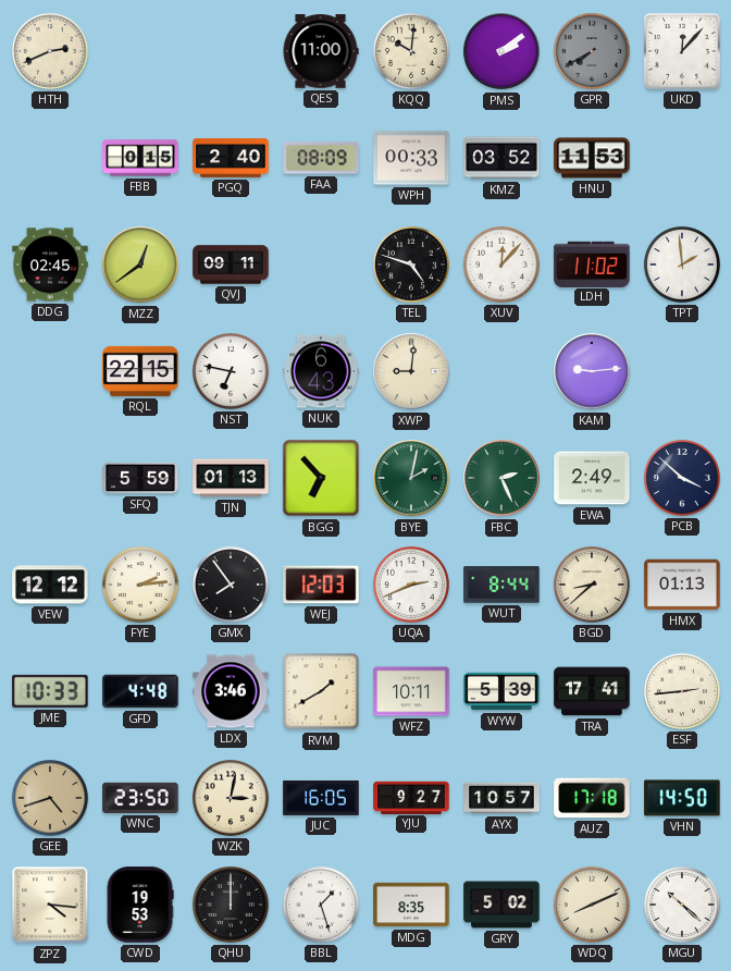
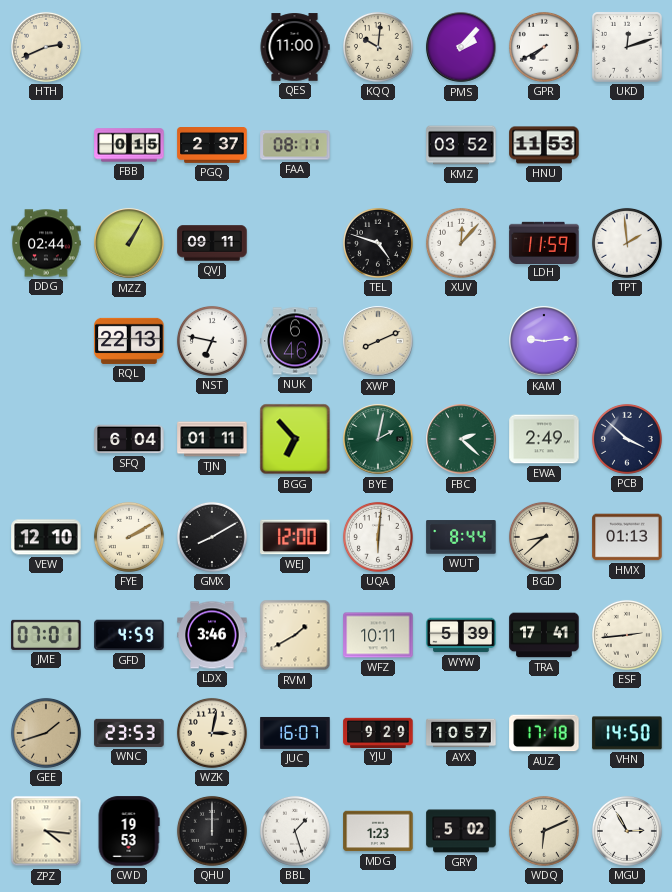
PMS: 2:09 -> 2:07
GPR dial: grey -> white
UKD: 12:07 -> 12:12
PGQ: 2:40 -> 2:37
FAA: 08:09 -> 08:11
WPH: 00:33 -> none
DDG: 02:45 -> 02:44
MZZ: 12:39 -> 1:05
LDH: 11:02 -> 11:59
RQL: 22:15 -> 22:13
NUK: 6:43 -> 6:46
XWP: 9:01 -> 8:11
SFQ: 5:59 -> 6:04
TJN: 01:13 -> 01:11
FBC: 2:26 -> 2:22
VEW: 12:12 -> 12:10
FYE: 2:14 -> 2:10
GMX: 7:54 -> 8:10
WEJ: 12:03 -> 12:00
UQA: 2:41 -> 6:01
JME: 10:33 -> 07:01
GFD: 4:48 -> 4:59
GEE: 4:42 -> 1:42
WNC: 23:50 -> 23:53
JUC: 16:05 -> 16:07
YJU: 9:27 -> 9:29
MDG: 8:35 -> 1:23
WDQ: 8:11 -> 6:11
MGU: 10:22 -> 2:55
